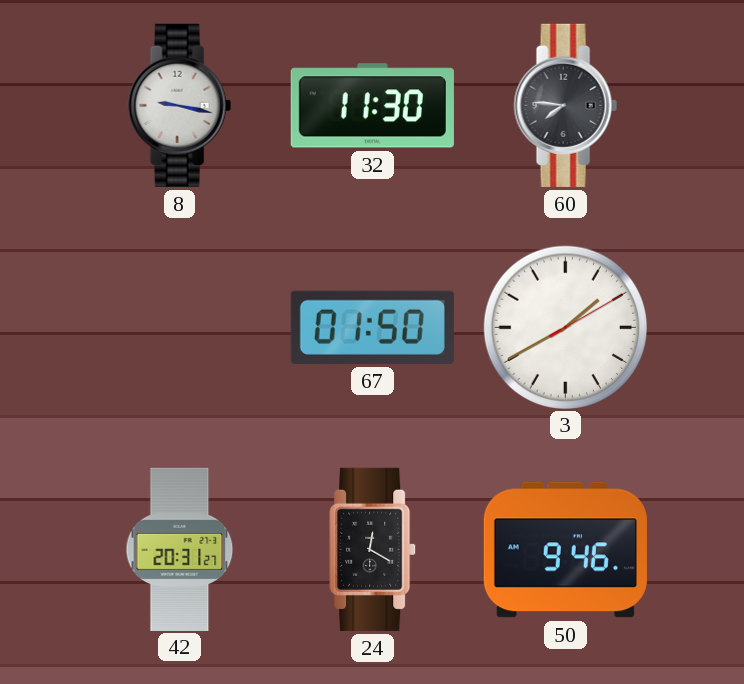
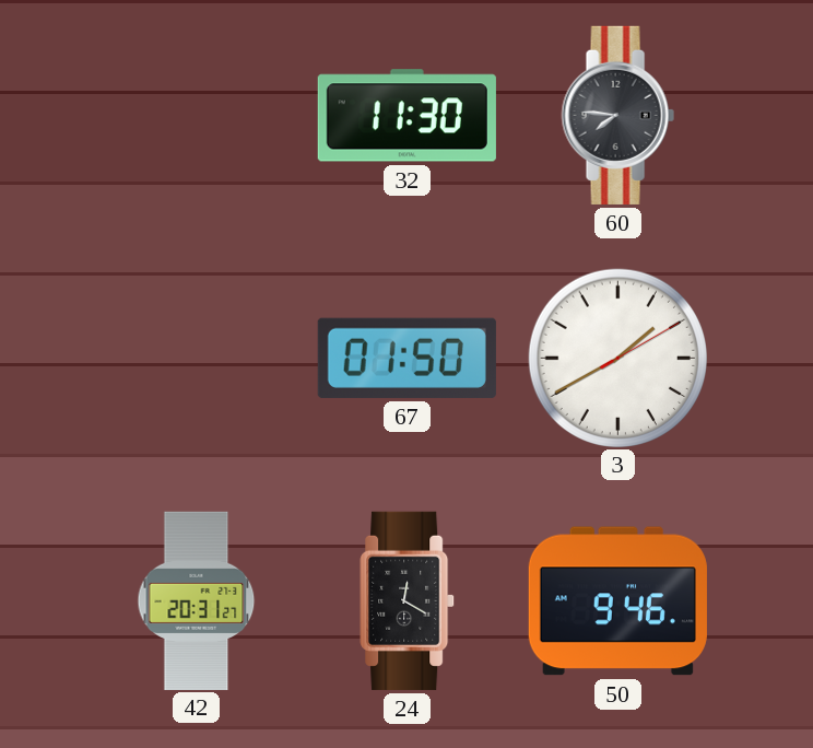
8: 9:17 -> none
